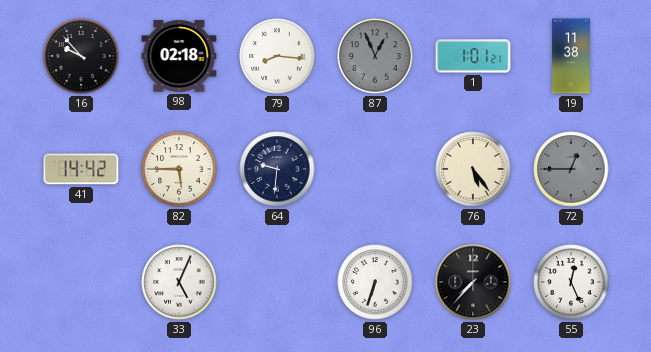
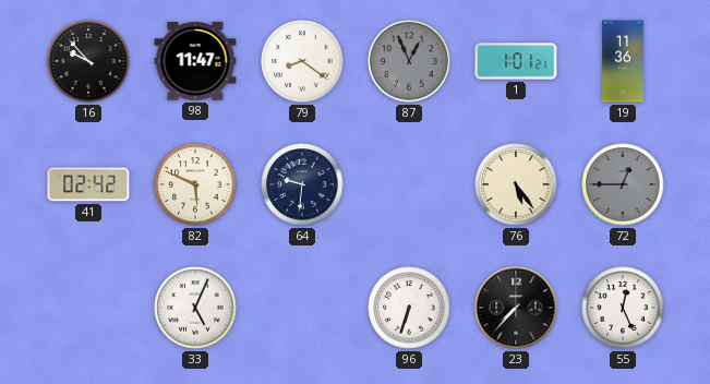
98: 02:18 -> 11:47
79: 8:16 -> 8:21
19: 11:38 -> 11:36
41: 14:42 -> 02:42
82: 5:45 -> 5:49
